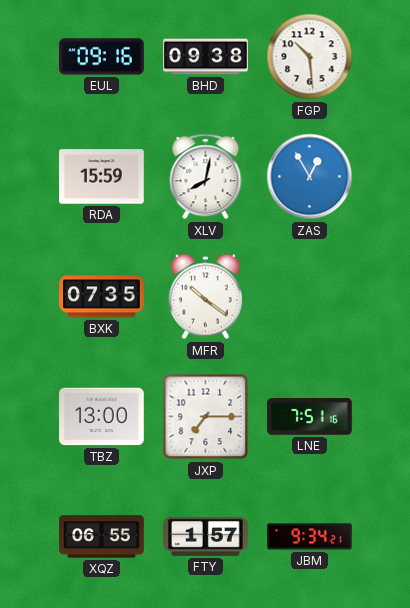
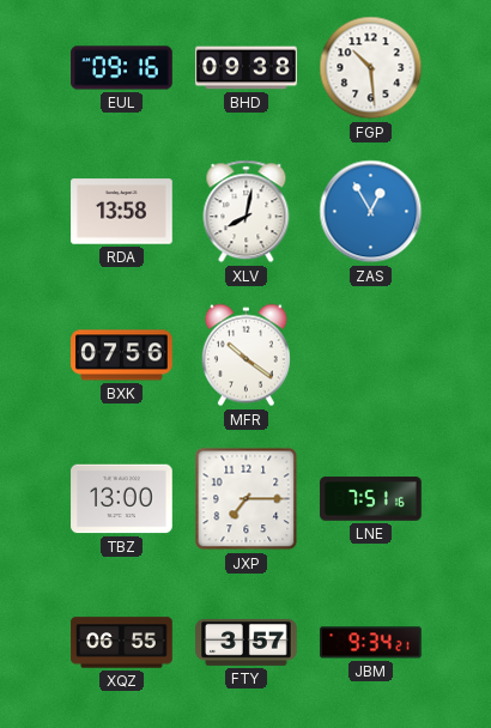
RDA: 15:59 -> 13:58
BXK: 07:35 -> 07:56
FTY: 1:57 -> 3:57
